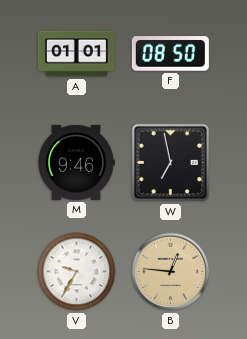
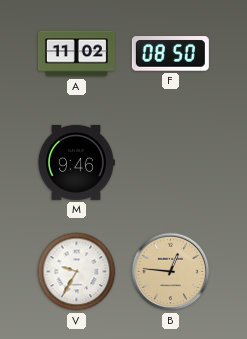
A: 01:01 -> 11:02
W: 6:58 -> none
